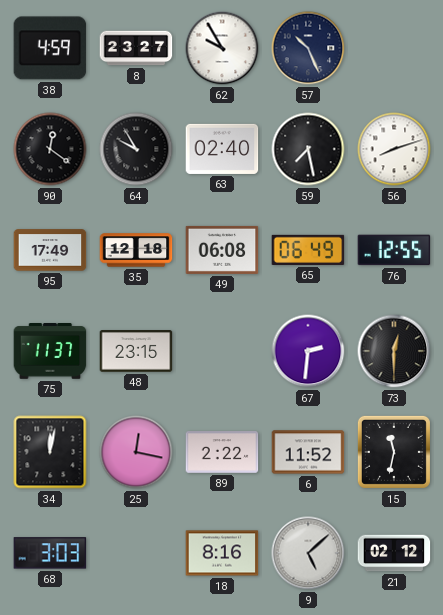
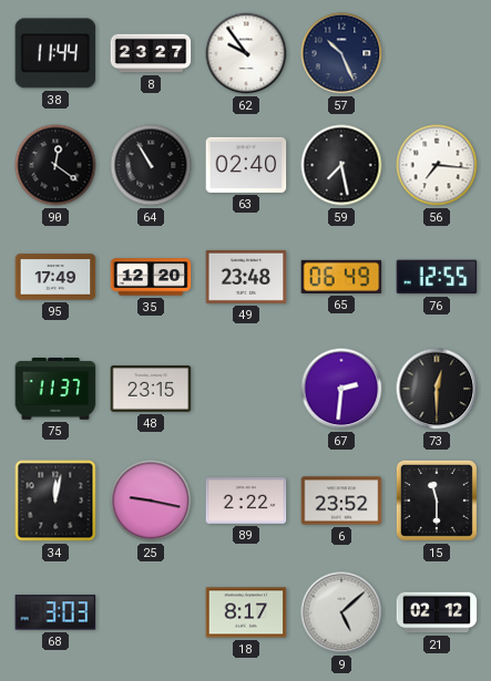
38: 4:59 -> 11:44
62: 9:55 -> 9:54
64: 9:55 -> 10:55
56: 8:12 -> 7:16
35: 12:18 -> 12:20
49: 06:08 -> 23:48
25: 12:17 -> 9:17
6: 11:52 -> 23:52
15: 11:32 -> 11:30
18: 8:16 -> 8:17
